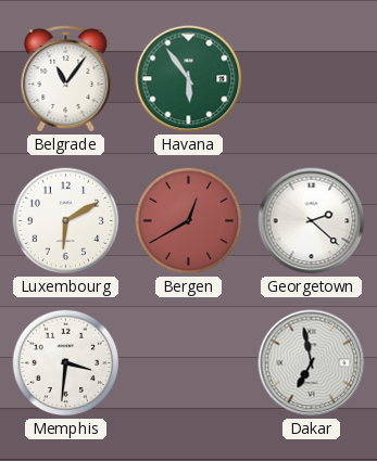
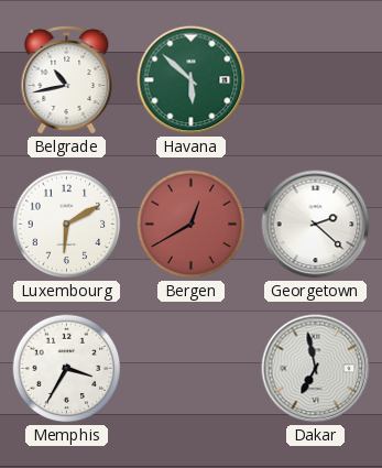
Belgrade: 11:06 -> 10:43
Havana: 5:54 -> 5:52
Memphis: 3:31 -> 3:35
